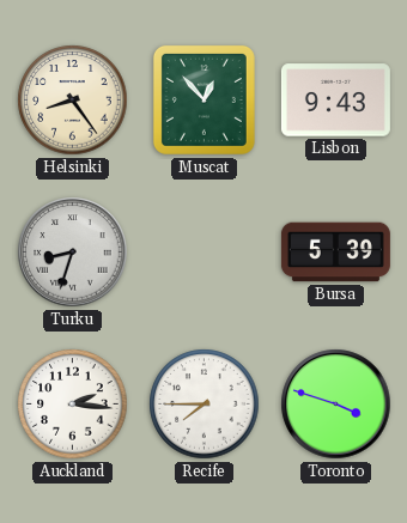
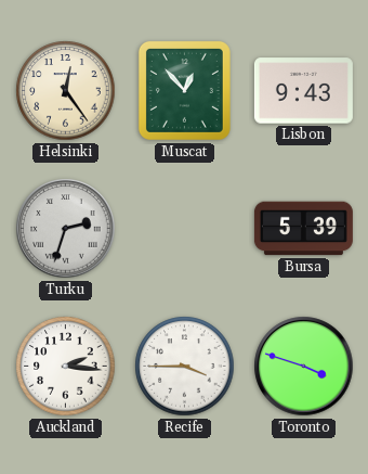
Helsinki: 8:24 -> 12:24
Turku: 8:33 -> 2:33
Recife: 7:45 -> 3:45
